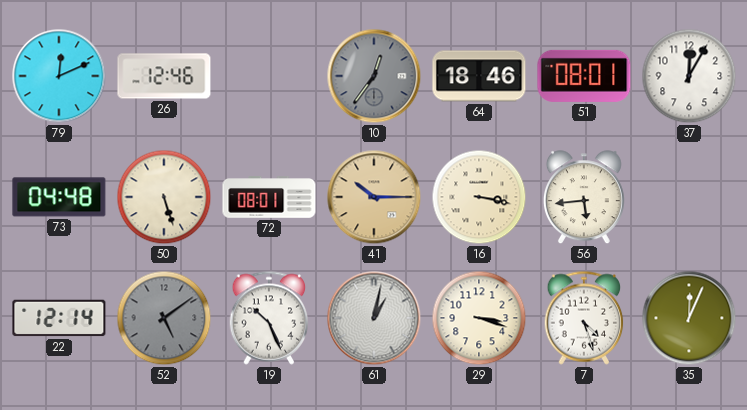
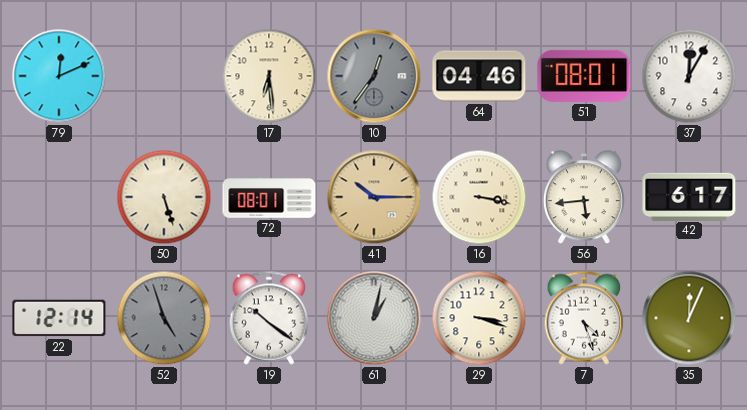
26: 12:46 -> none
17: none -> 6:29
64: 18:46 -> 04:46
73: 04:48 -> none
42: none -> 6:17
52: 5:09 -> 4:57
19: 10:26 -> 10:21
